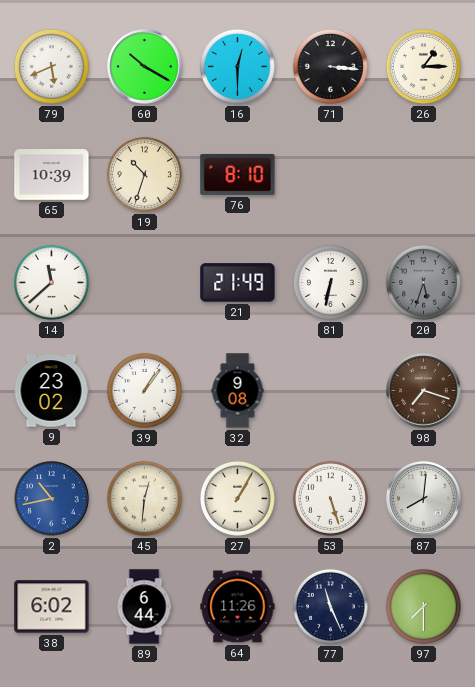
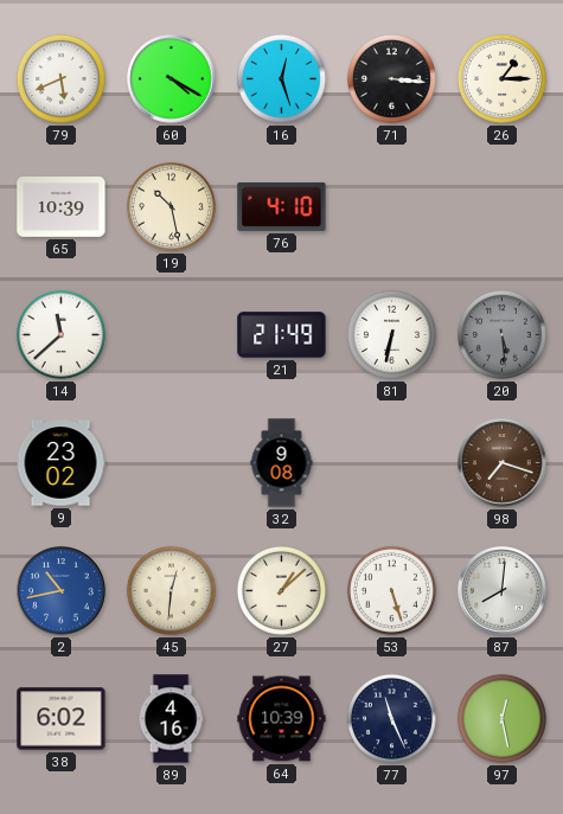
60: 10:20 -> 4:20
16: 12:30 -> 12:27
19: 10:33 -> 10:28
76: 8:10 -> 4:10
20: 5:33 -> 5:29
39: 1:06 -> none
27: 1:05 -> 1:08
89: 6:44 -> 4:16
64: 11:26 -> 10:39
97: 7:30 -> 12:28
